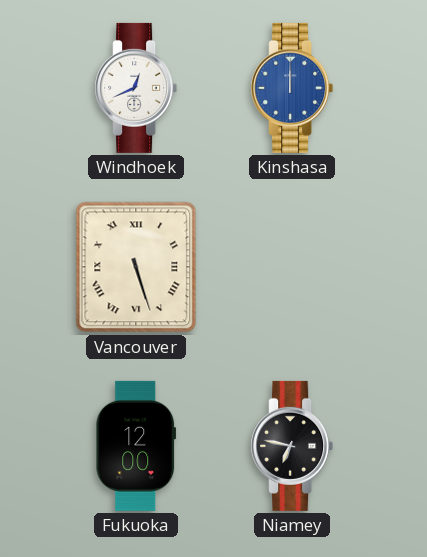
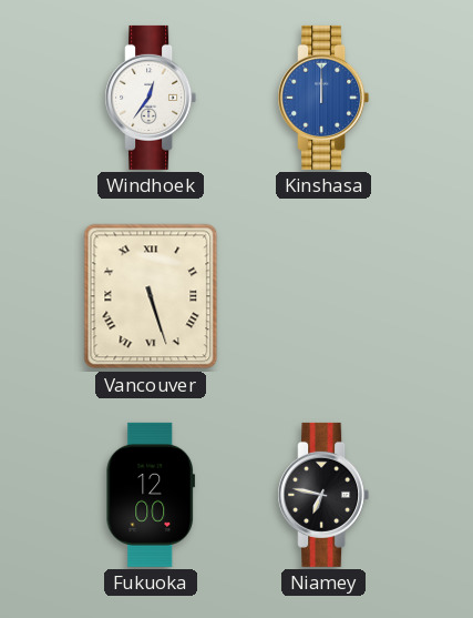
Windhoek: 12:41 -> 12:36
